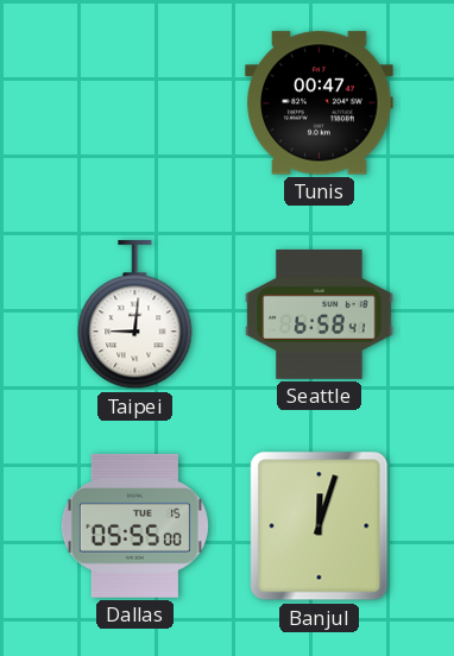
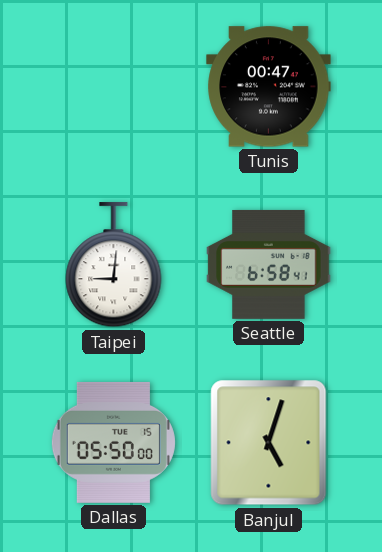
Dallas: 05:55 -> 05:50
Banjul: 12:03 -> 5:03
